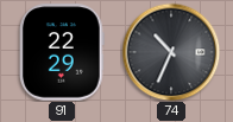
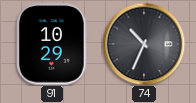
91: 22:29 -> 10:29
